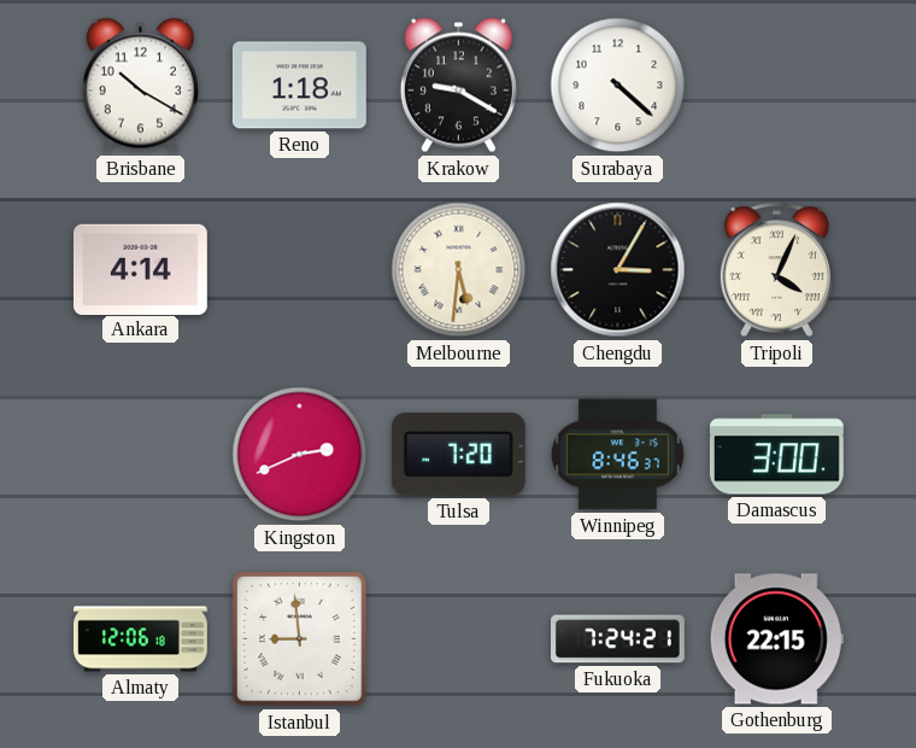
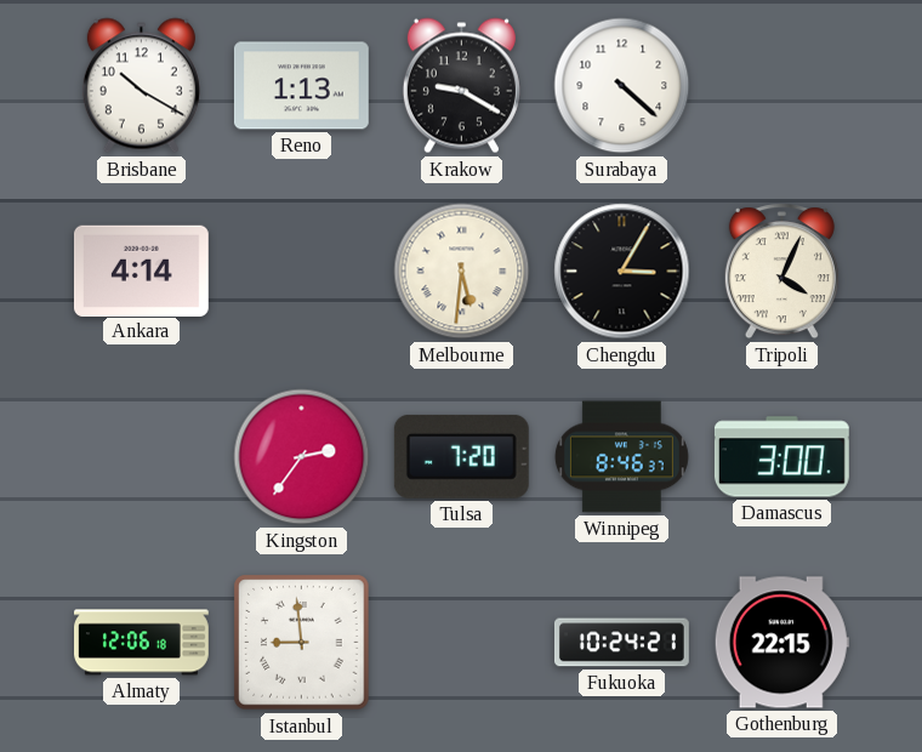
Reno: 1:18 -> 1:13
Kingston: 2:41 -> 2:36
Fukuoka: 7:24 -> 10:24
